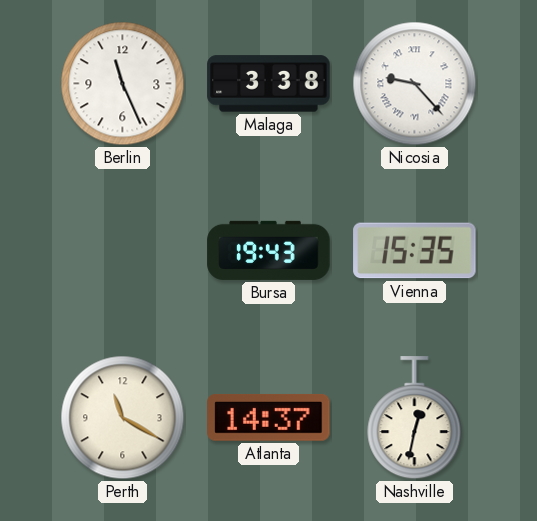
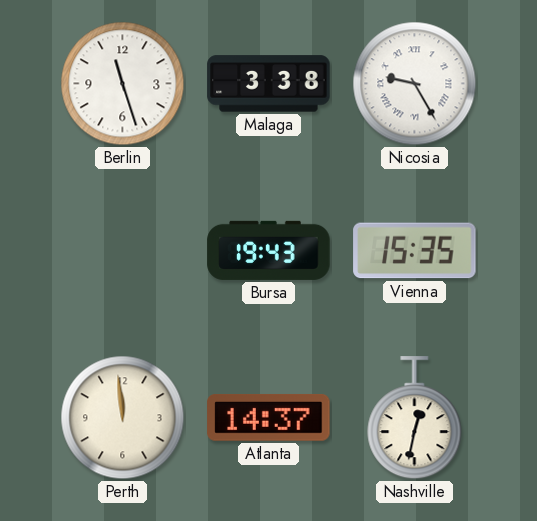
Berlin: 11:26 -> 11:27
Nicosia: 9:23 -> 9:25
Perth: 11:20 -> 11:59
